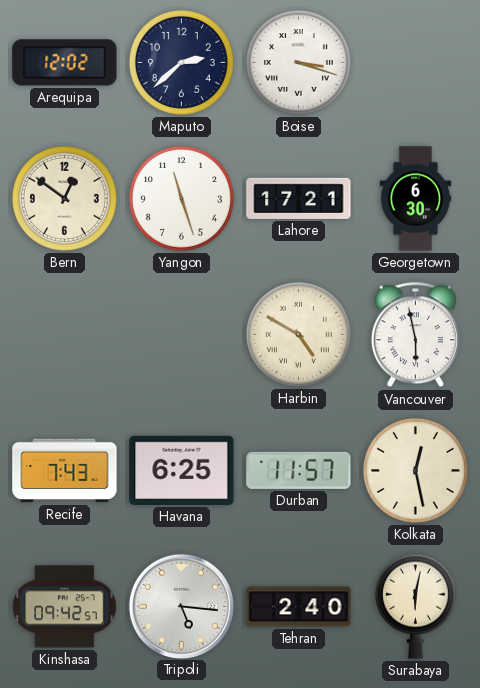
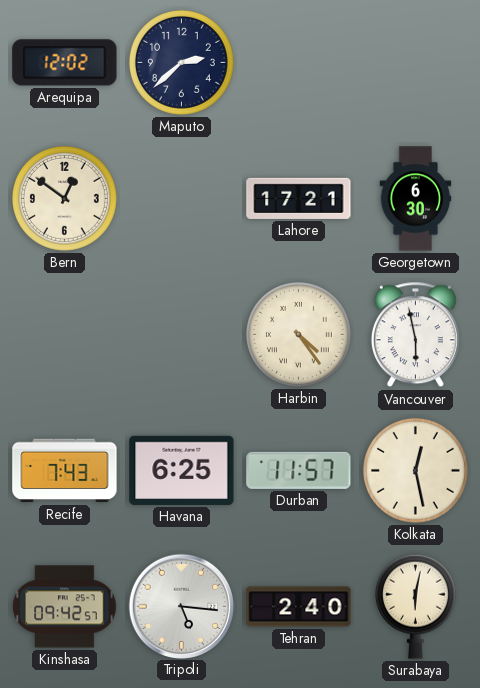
Boise: 3:18 -> none
Yangon: 11:27 -> none
Harbin: 4:50 -> 4:24
